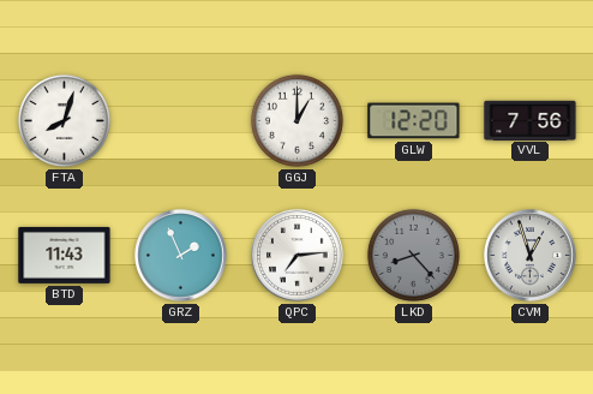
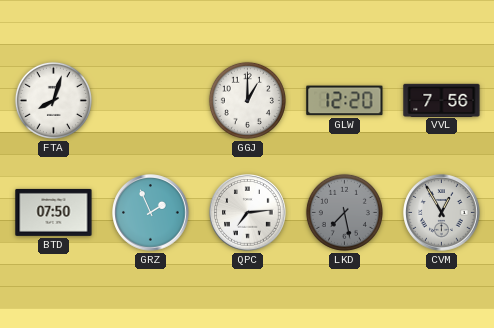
BTD: 11:43 -> 07:50
LKD: 8:23 -> 7:28
CVM: 12:57 -> 12:55
